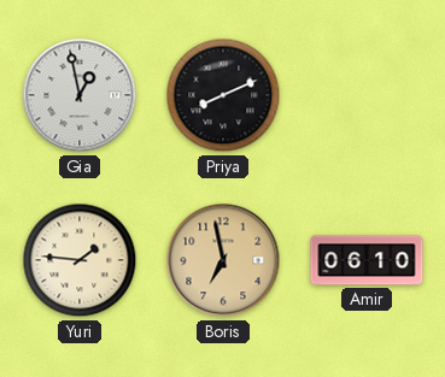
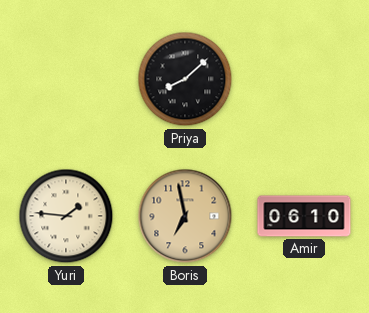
Gia: 12:58 -> none
Priya: 8:11 -> 8:08
